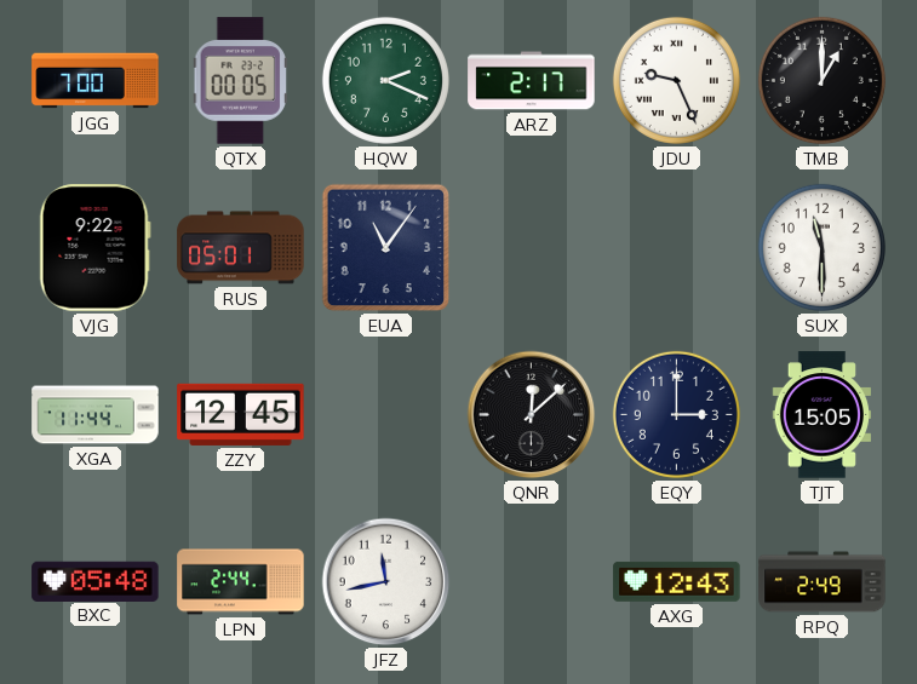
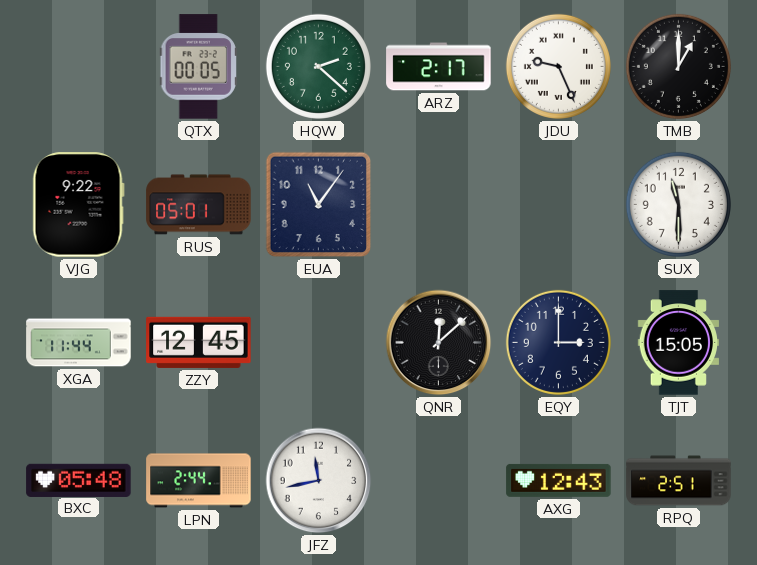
JGG: 7:00 -> none
HQW: 2:19 -> 2:22
RPQ: 2:49 -> 2:51
